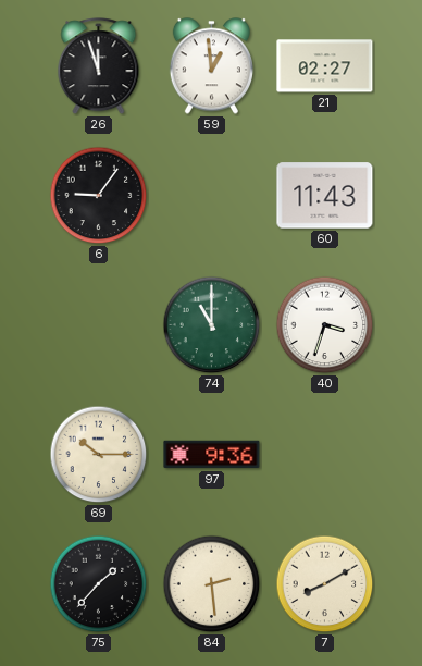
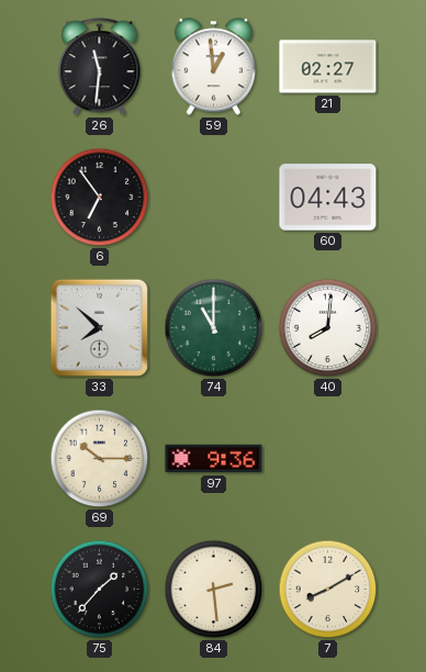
26: 11:57 -> 11:31
6: 9:06 -> 6:54
60: 11:43 -> 04:43
33: none -> 7:52
40: 3:33 -> 8:01
